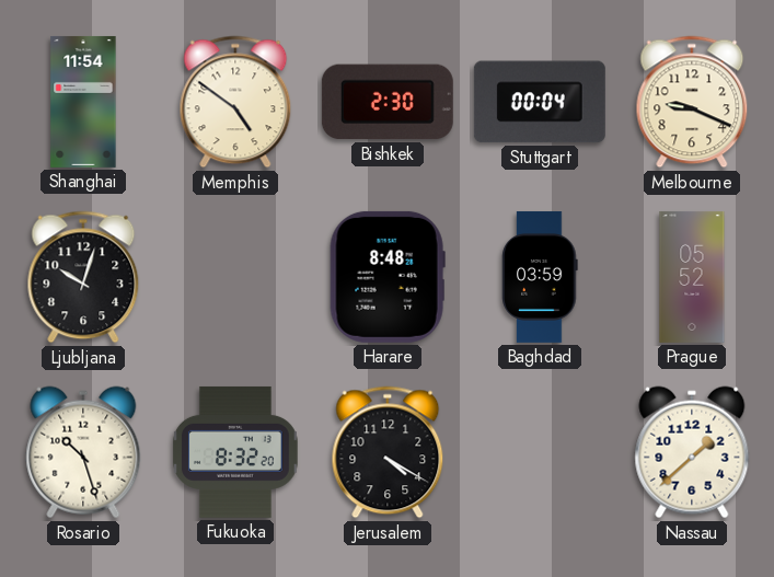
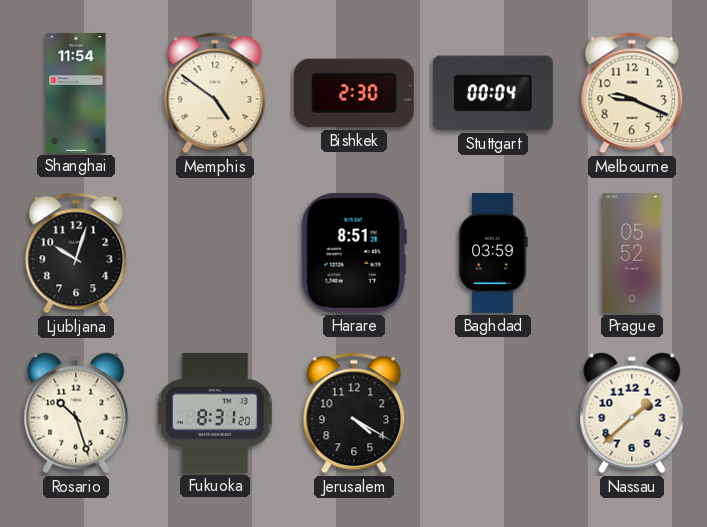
Harare: 8:48 -> 8:51
Fukuoka: 8:32 -> 8:31
